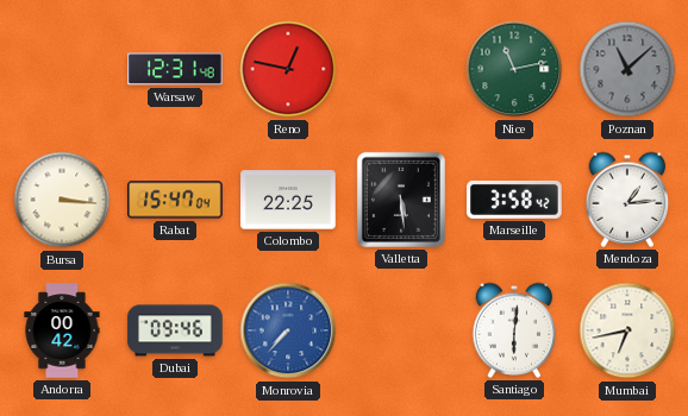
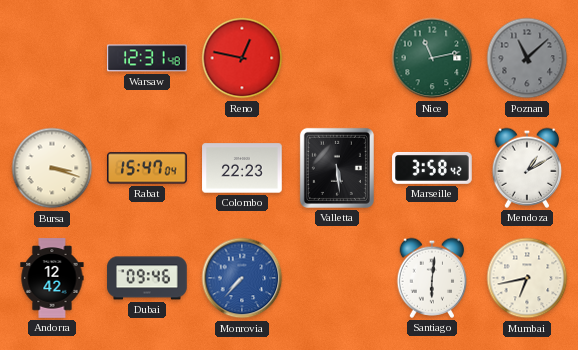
Bursa: 3:16 -> 3:18
Colombo: 22:25 -> 22:23
Mendoza: 1:14 -> 1:10
Andorra: 00:42 -> 12:42
